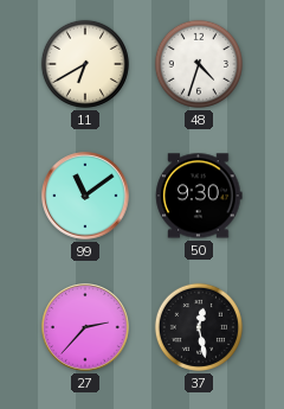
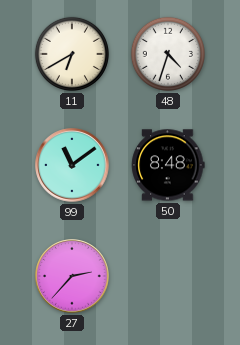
50: 9:30 -> 8:48
37: 12:28 -> none
